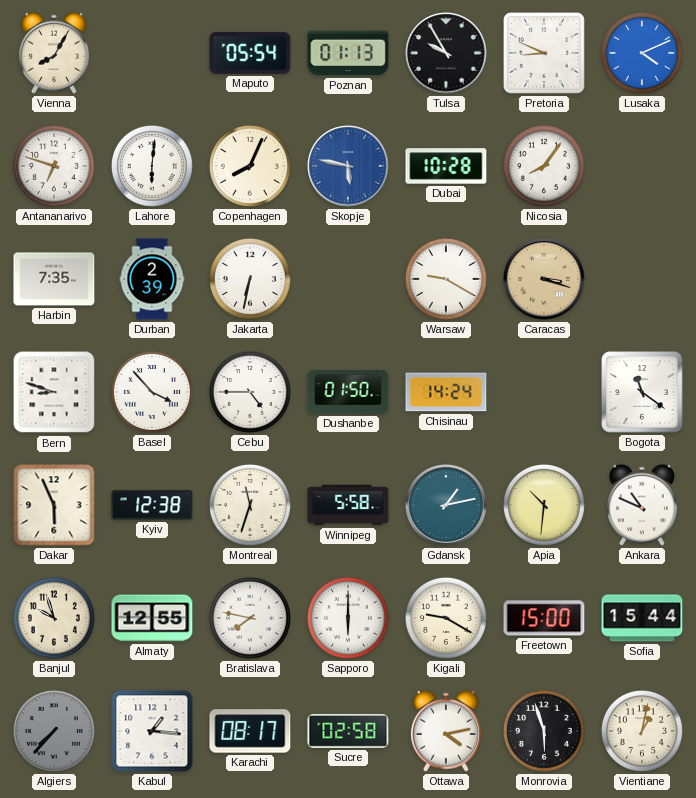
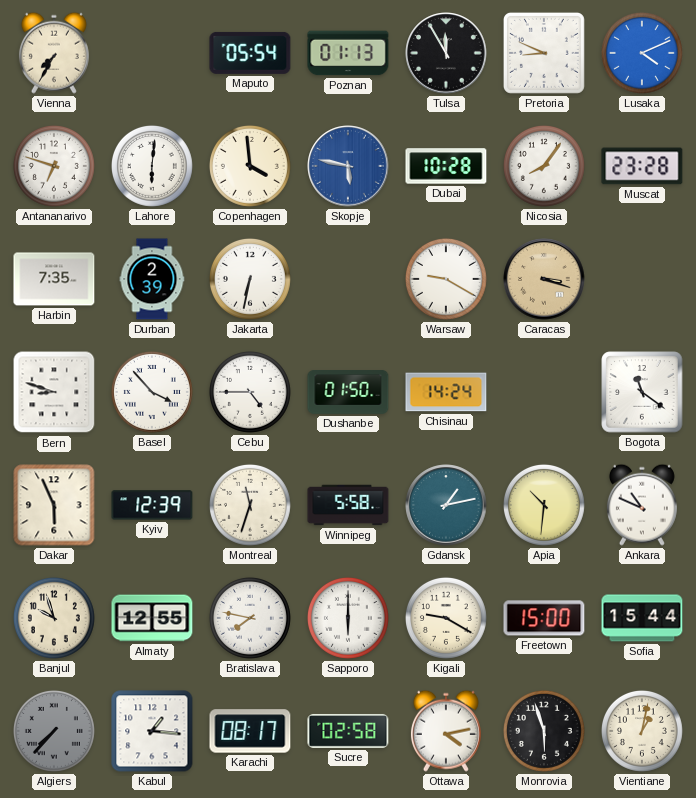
Vienna: 8:05 -> 7:35
Tulsa: 9:55 -> 11:55
Copenhagen: 8:04 -> 3:59
Muscat: none -> 23:28
Kyiv: 12:38 -> 12:39
